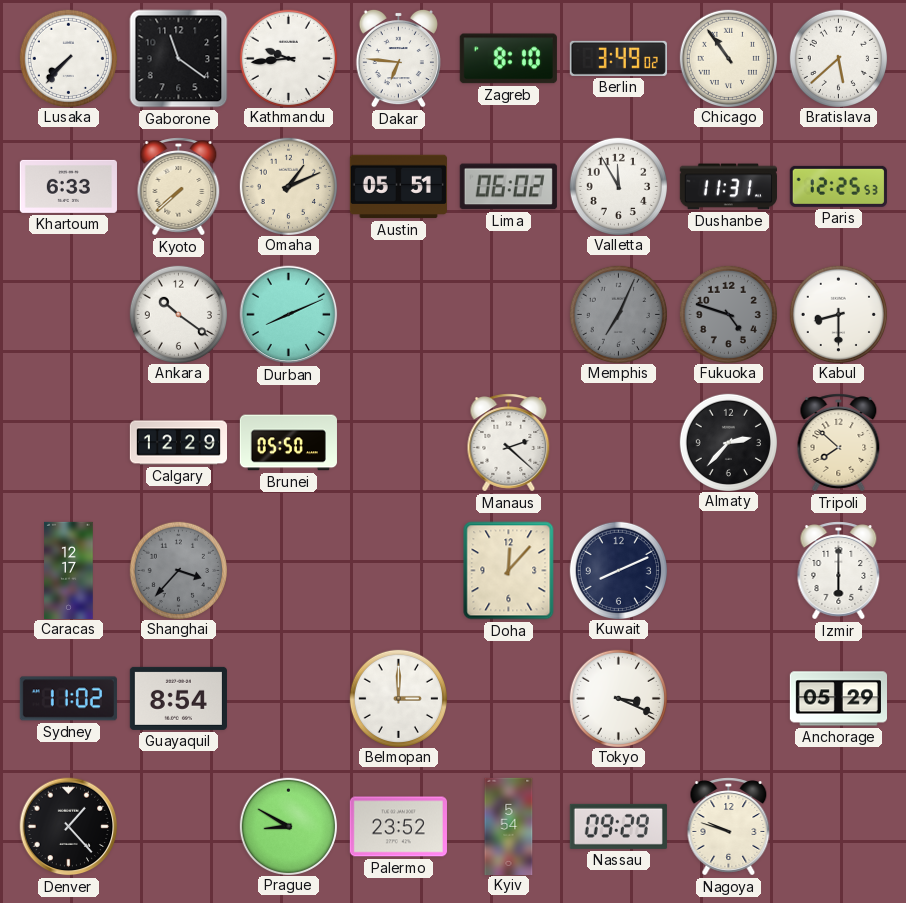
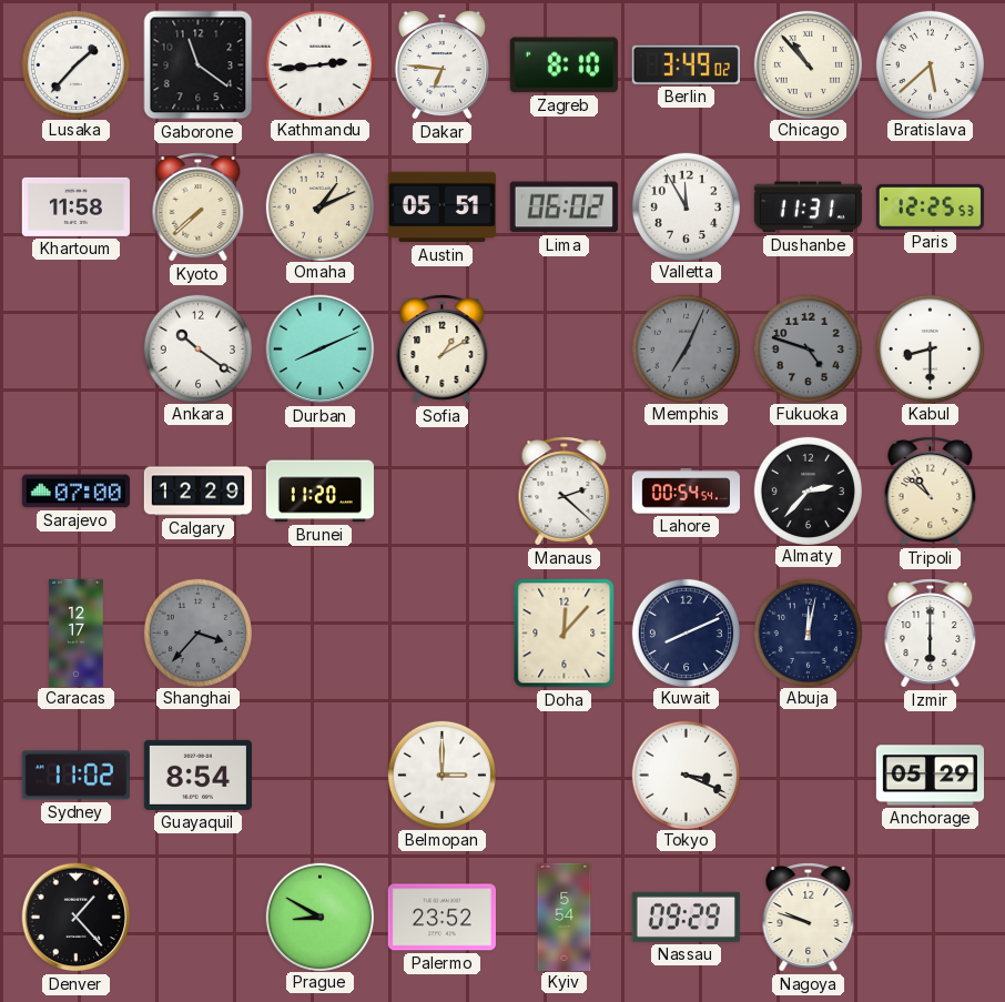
Lusaka: 7:37 -> 1:37
Kathmandu: 9:44 -> 2:44
Chicago: 10:54 -> 10:53
Khartoum: 6:33 -> 11:58
Sofia: none -> 1:10
Sarajevo: none -> 07:00
Brunei: 05:50 -> 11:20
Lahore: none -> 00:54
Tripoli: 7:52 -> 10:52
Abuja: none -> 12:02
